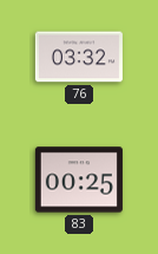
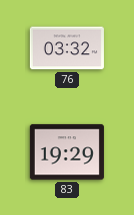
83: 00:25 -> 19:29
